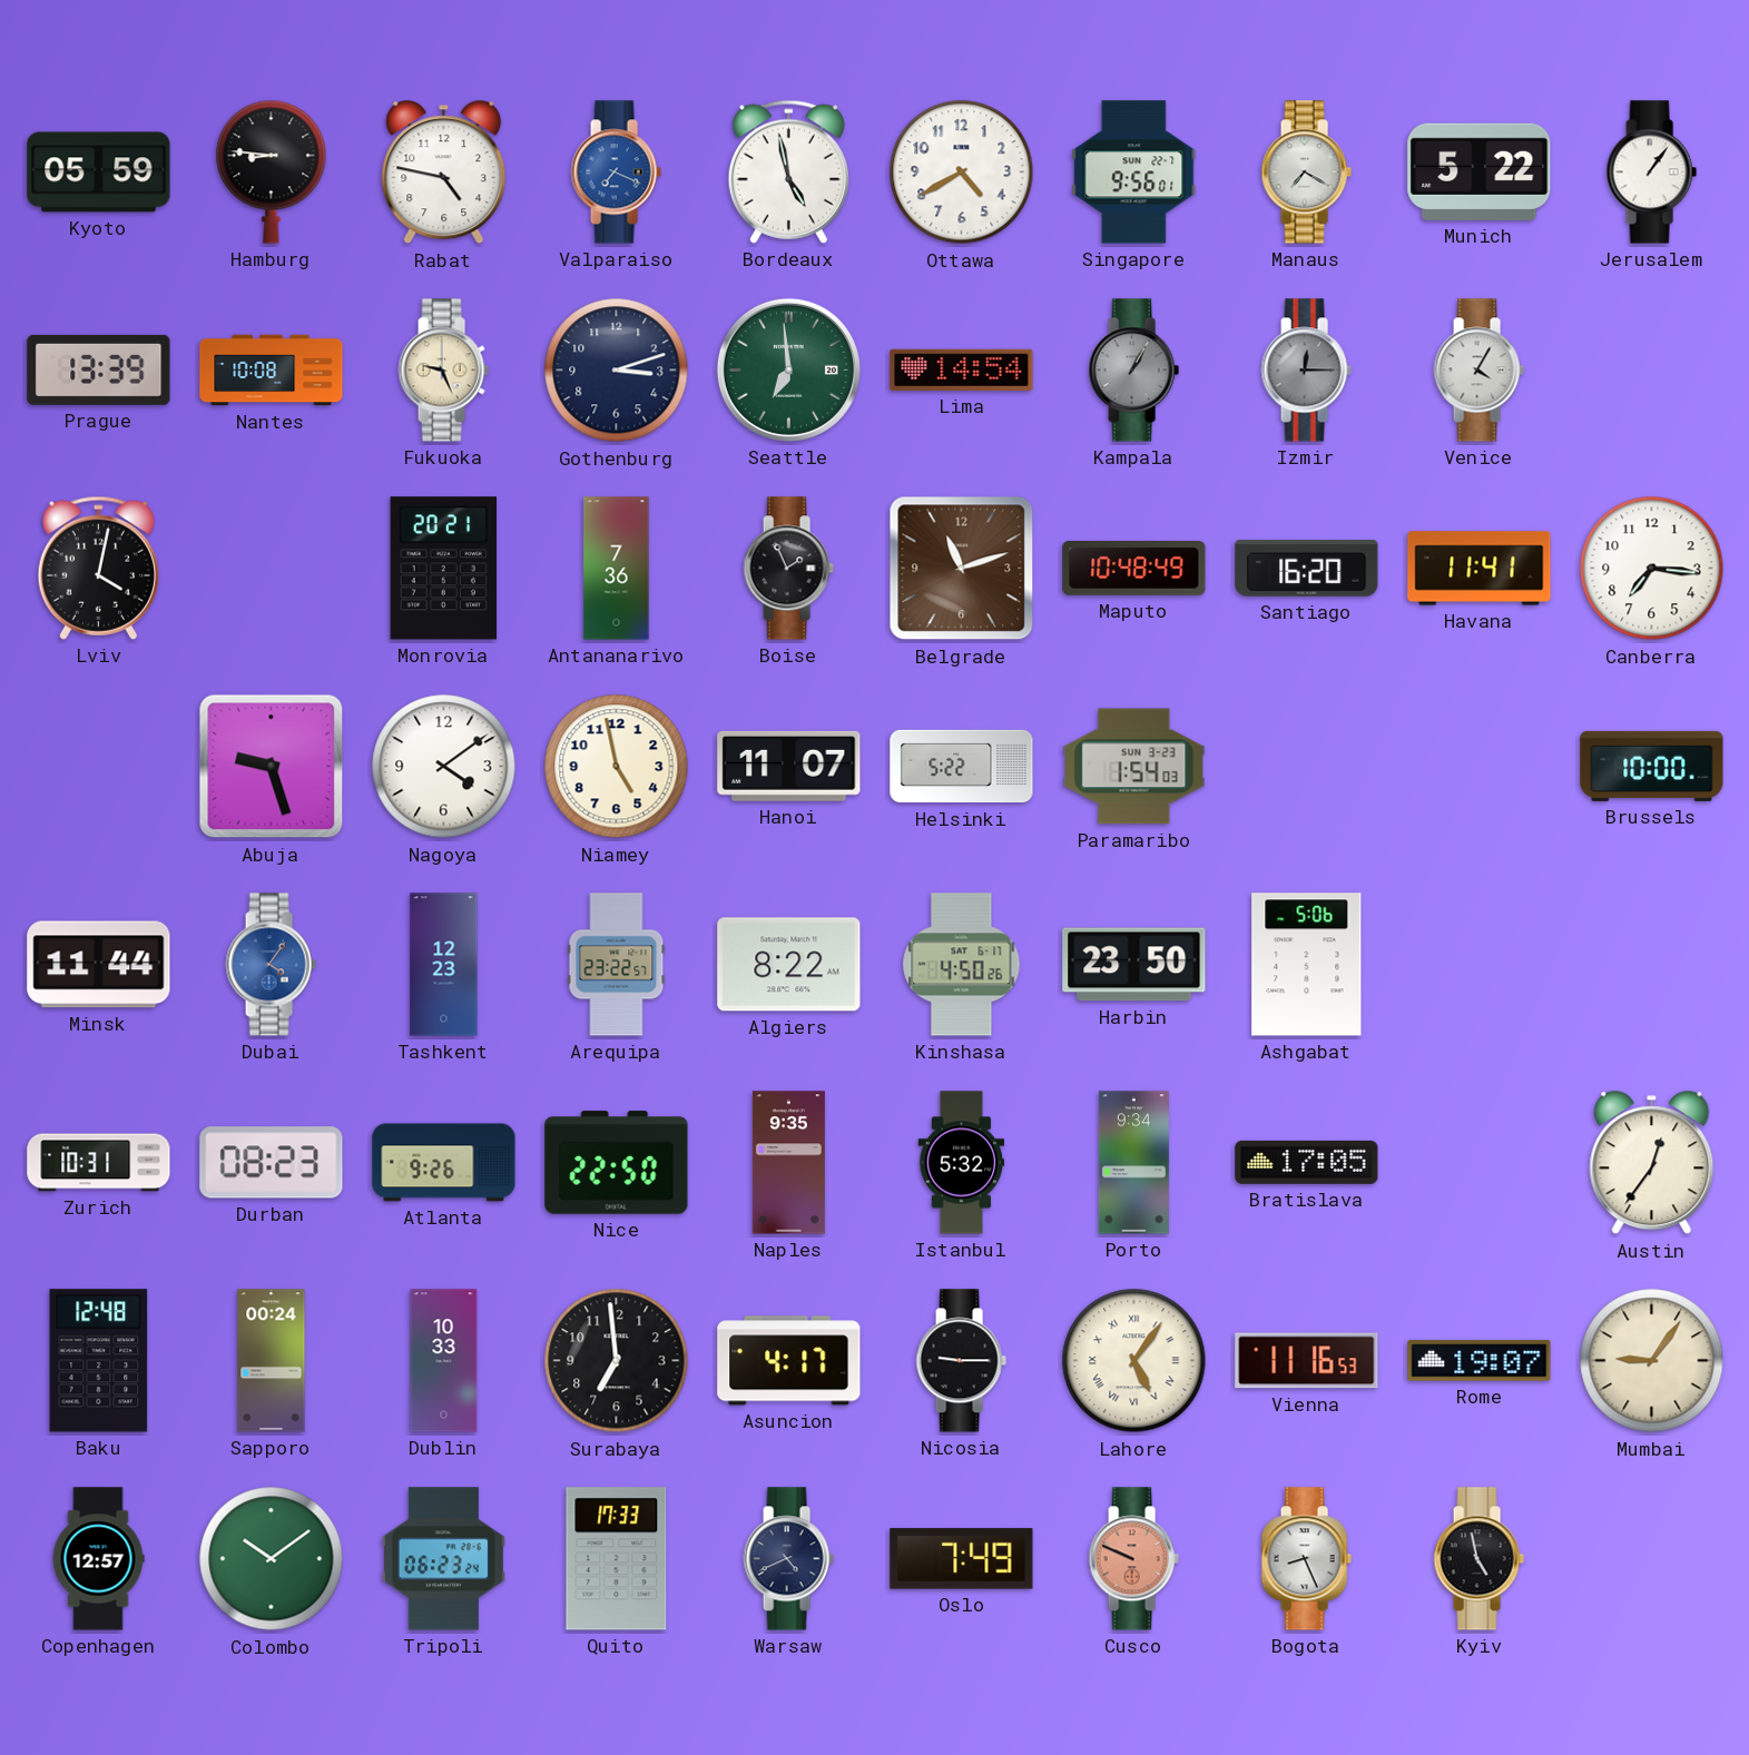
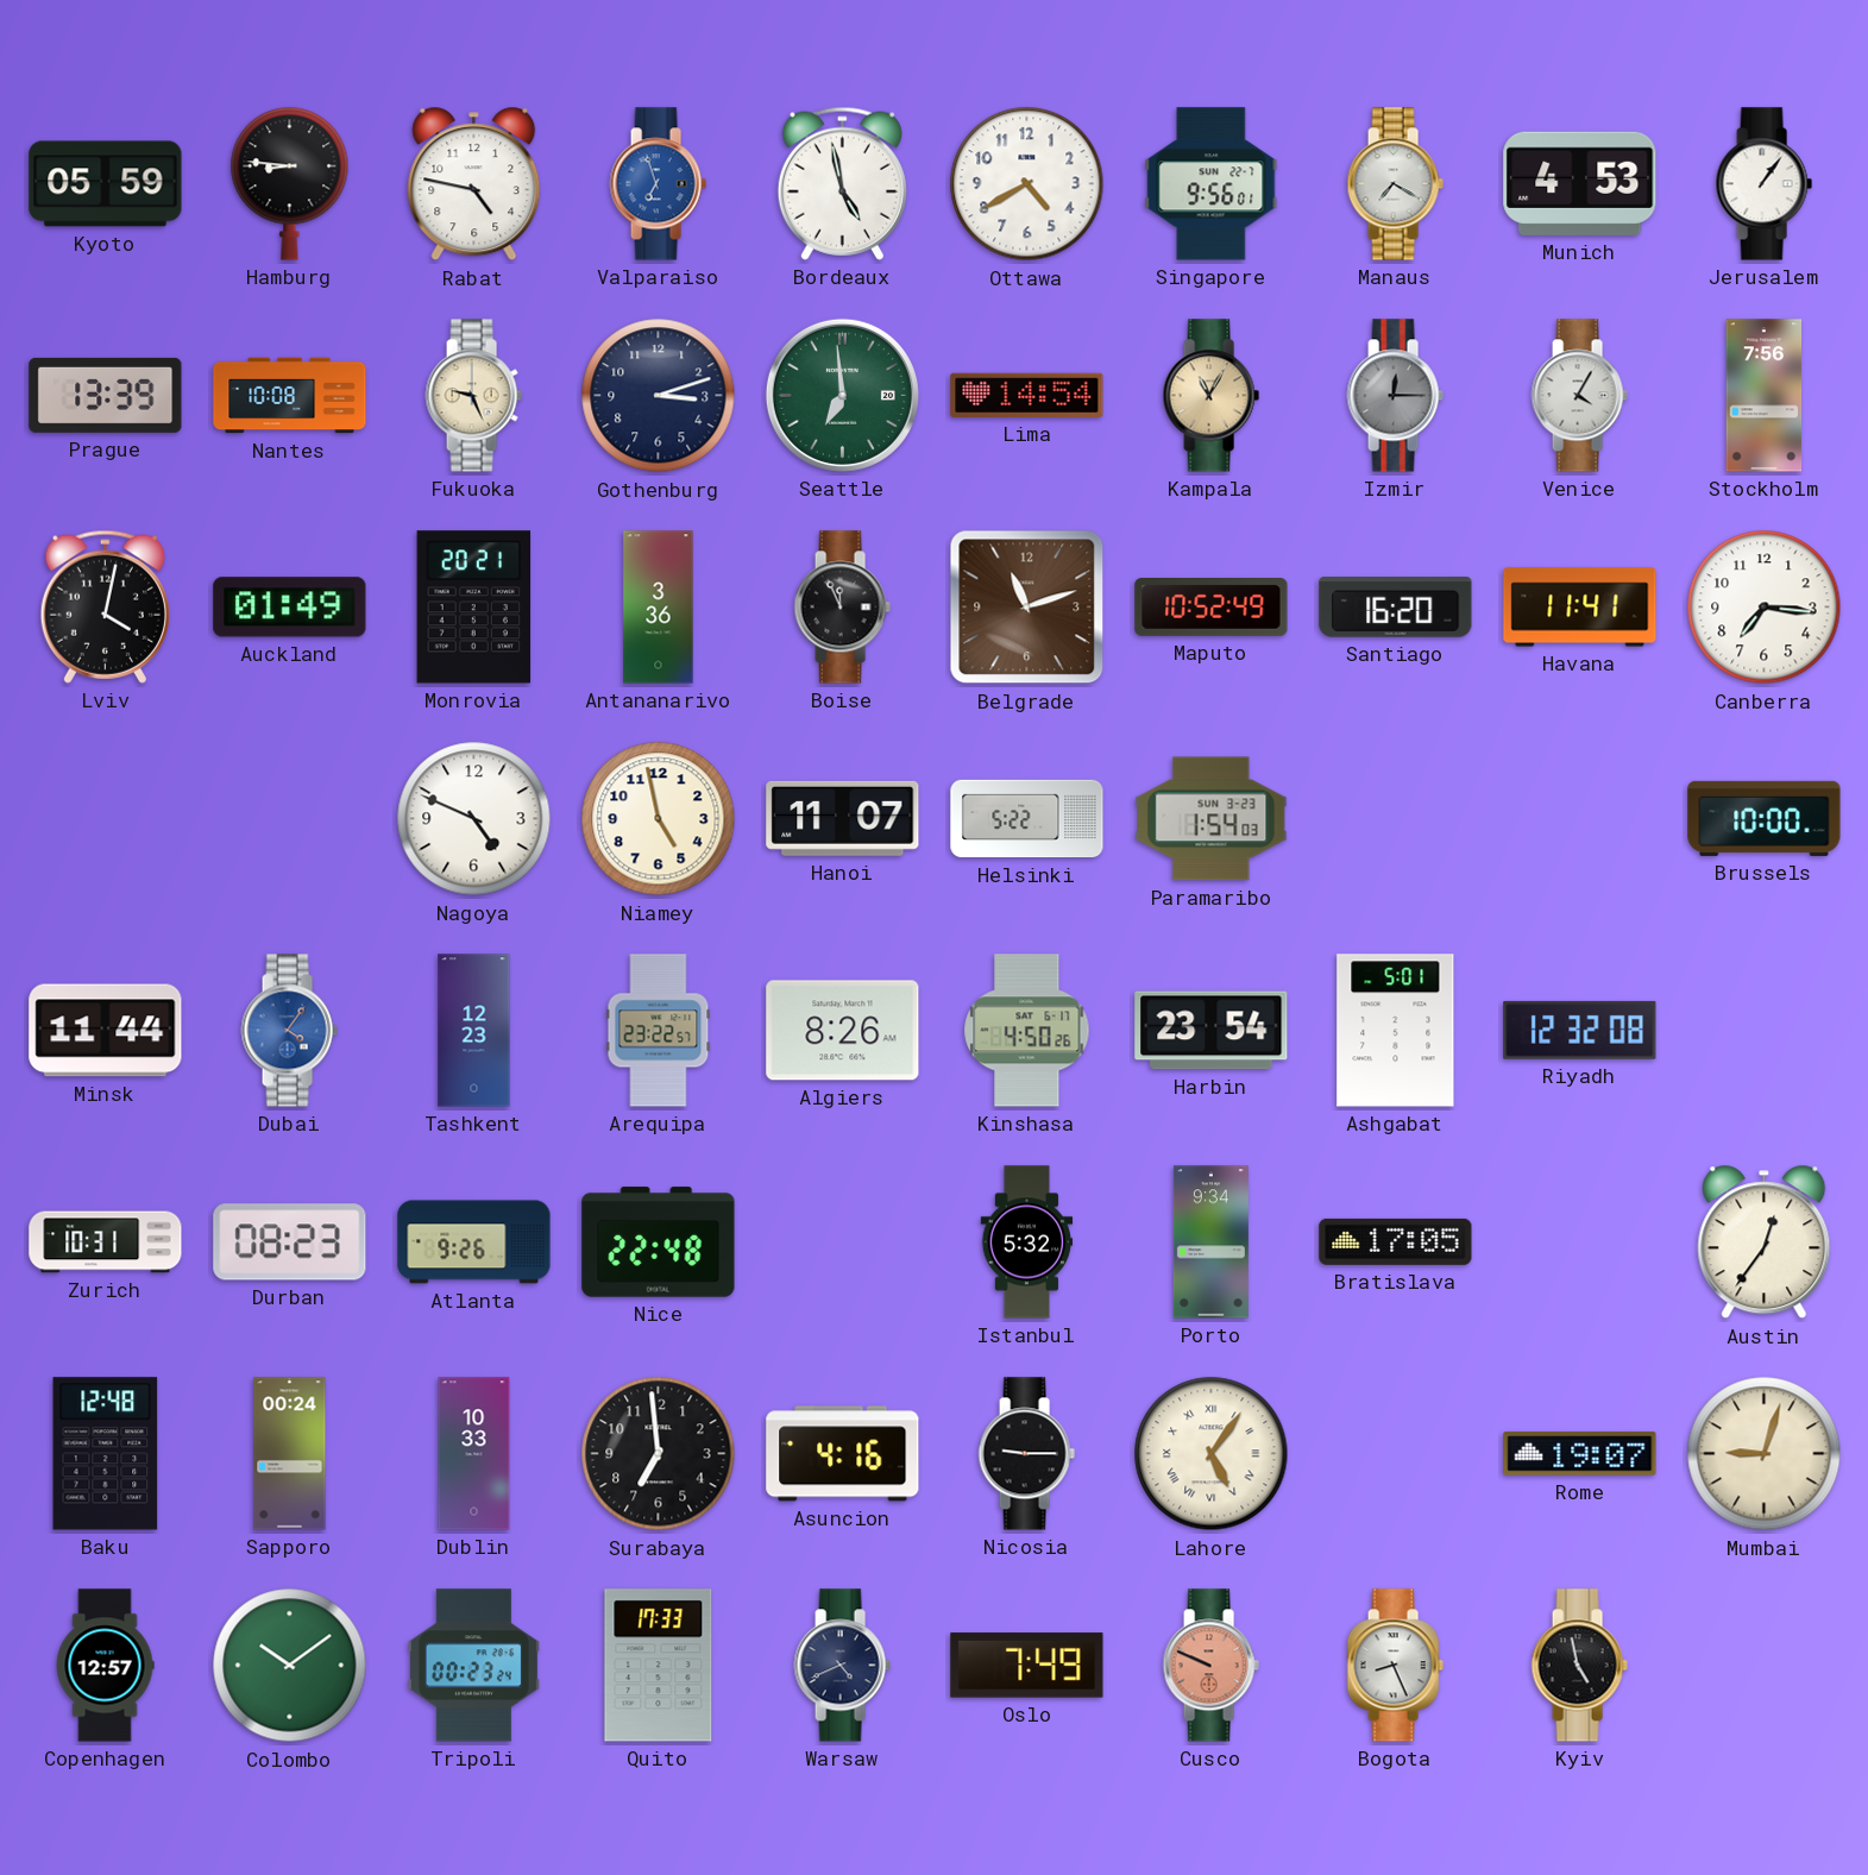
Valparaiso: 7:19 -> 6:57
Munich: 5:22 -> 4:53
Kampala: 1:05 -> 11:05
Kampala dial: grey -> champagne
Stockholm: none -> 7:56
Auckland: none -> 01:49
Antananarivo: 7:36 -> 3:36
Boise: 1:56 -> 11:56
Maputo: 10:48 -> 10:52
Abuja: 9:27 -> none
Nagoya: 4:09 -> 4:49
Algiers: 8:22 -> 8:26
Harbin: 23:50 -> 23:54
Ashgabat: 5:06 -> 5:01
Riyadh: none -> 12:32
Nice: 22:50 -> 22:48
Naples: 9:35 -> none
Asuncion: 4:17 -> 4:16
Vienna: 11:16 -> none
Mumbai: 9:06 -> 9:03
Tripoli: 06:23 -> 00:23
